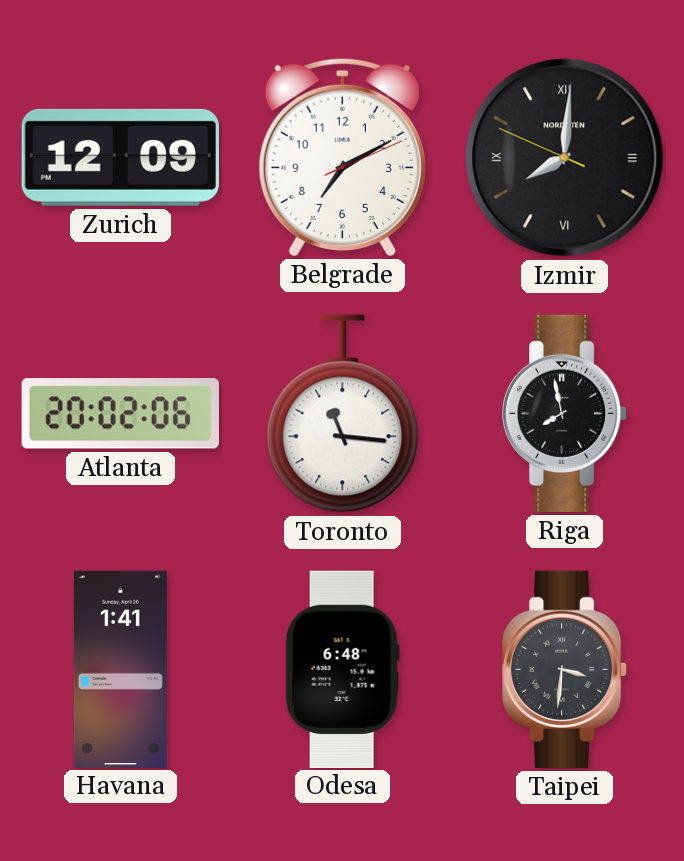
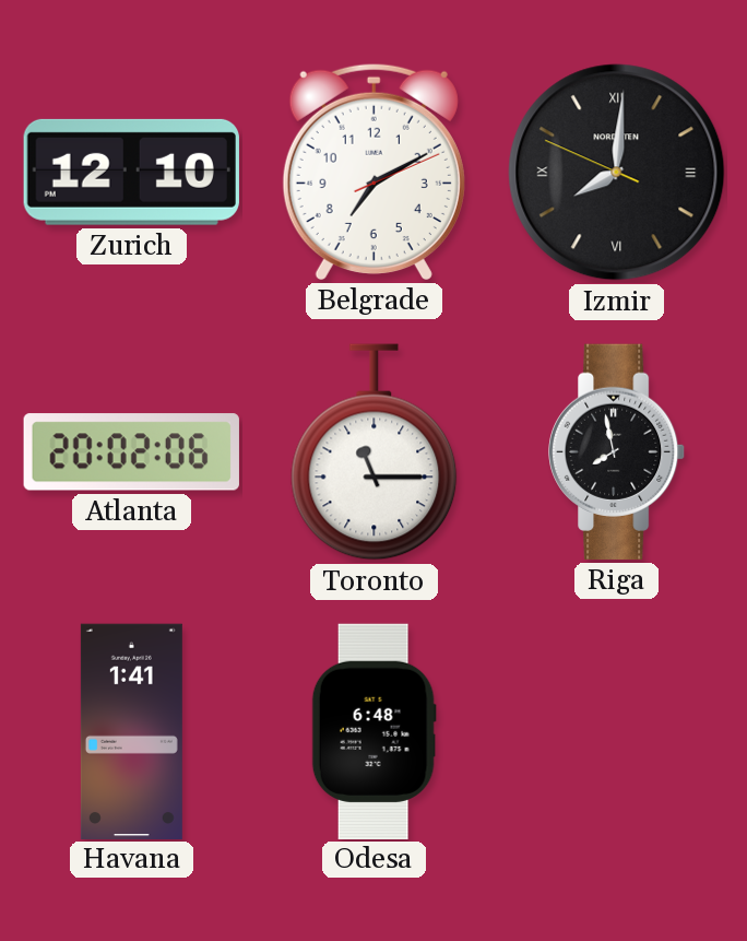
Zurich: 12:09 -> 12:10
Toronto: 11:16 -> 11:15
Taipei: 3:31 -> none
